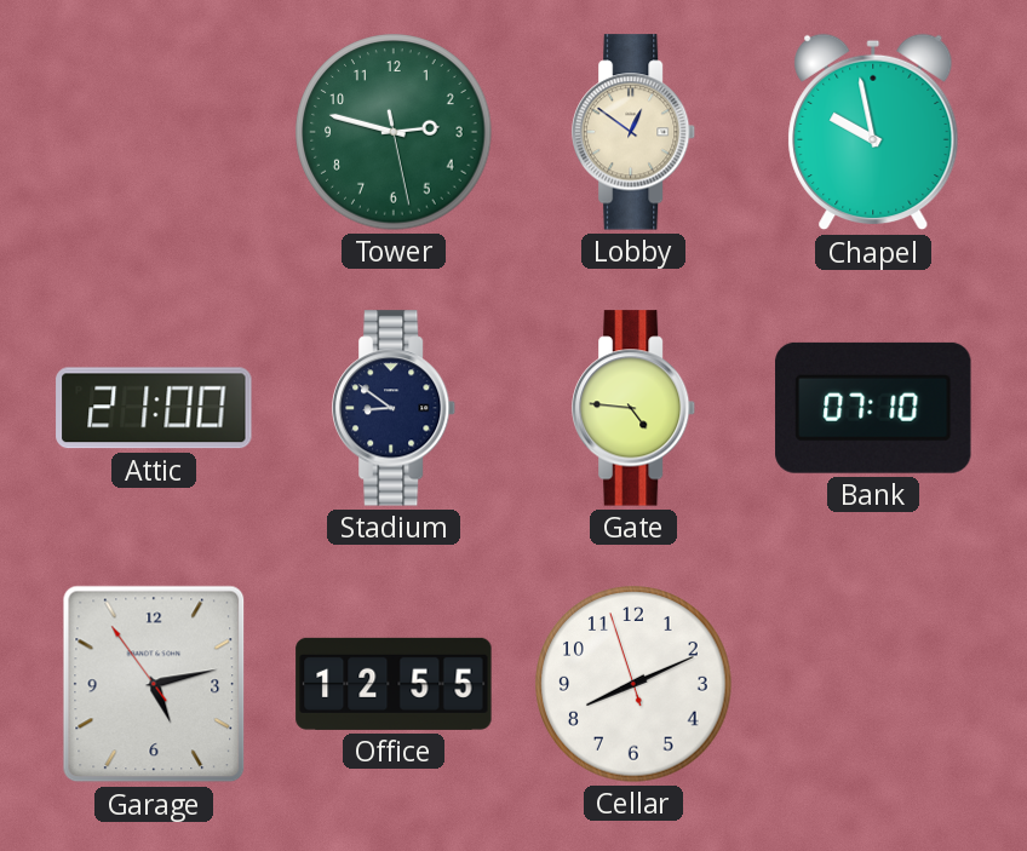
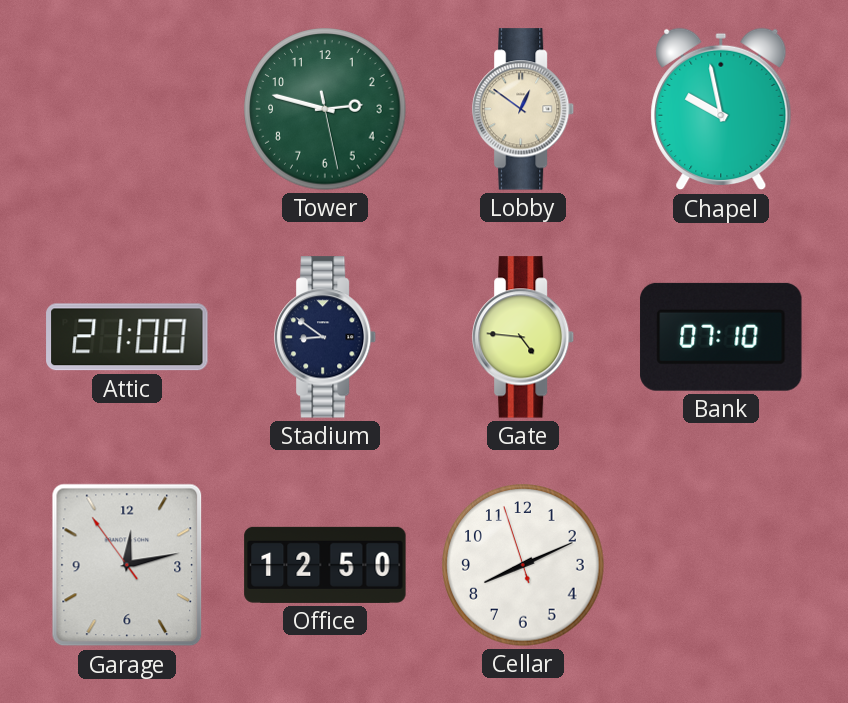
Garage: 5:12 -> 12:12
Office: 12:55 -> 12:50
